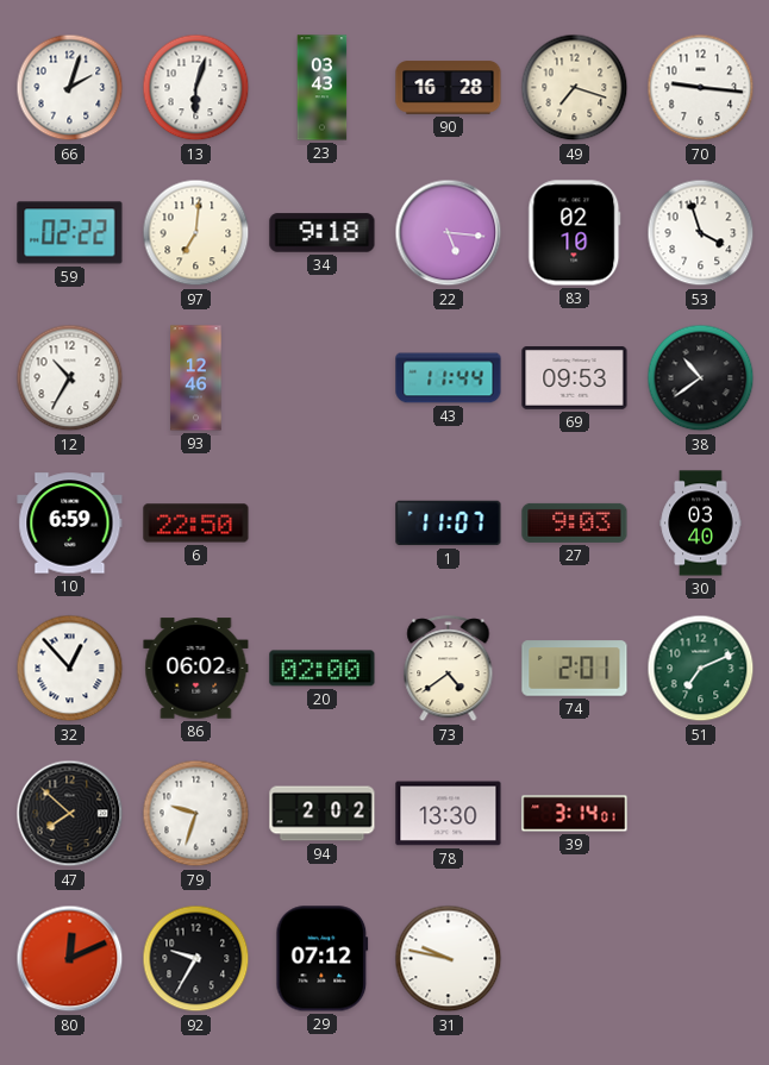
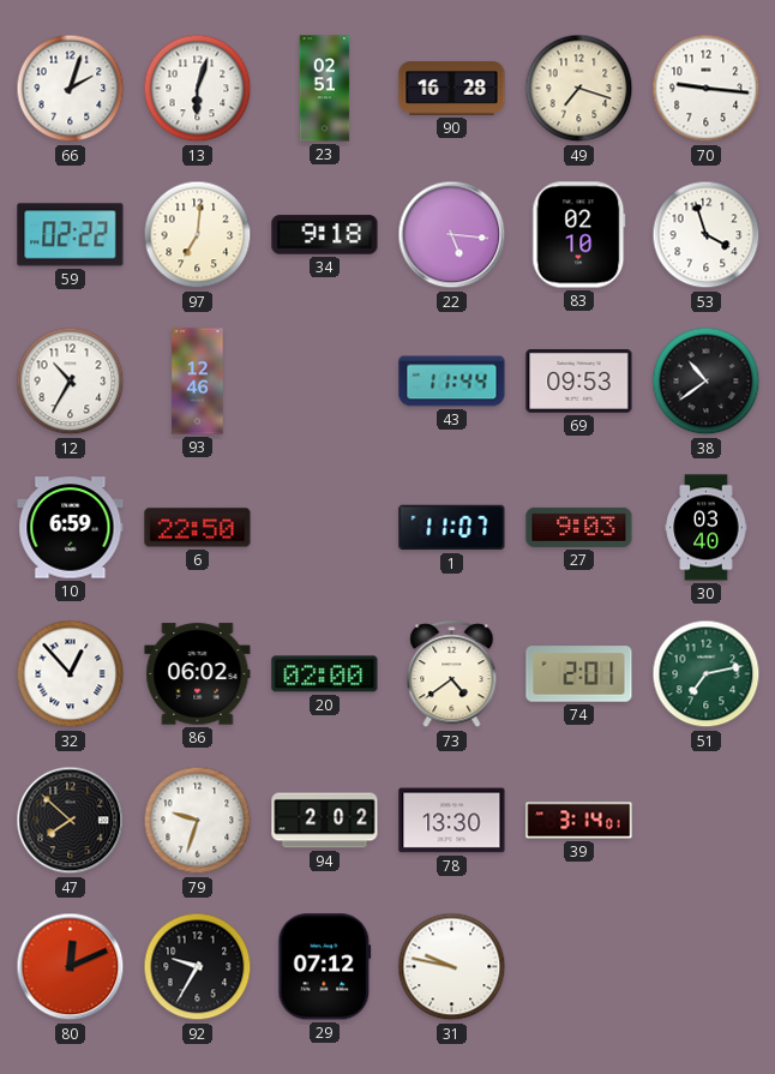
23: 03:43 -> 02:51
51: 7:11 -> 7:13
